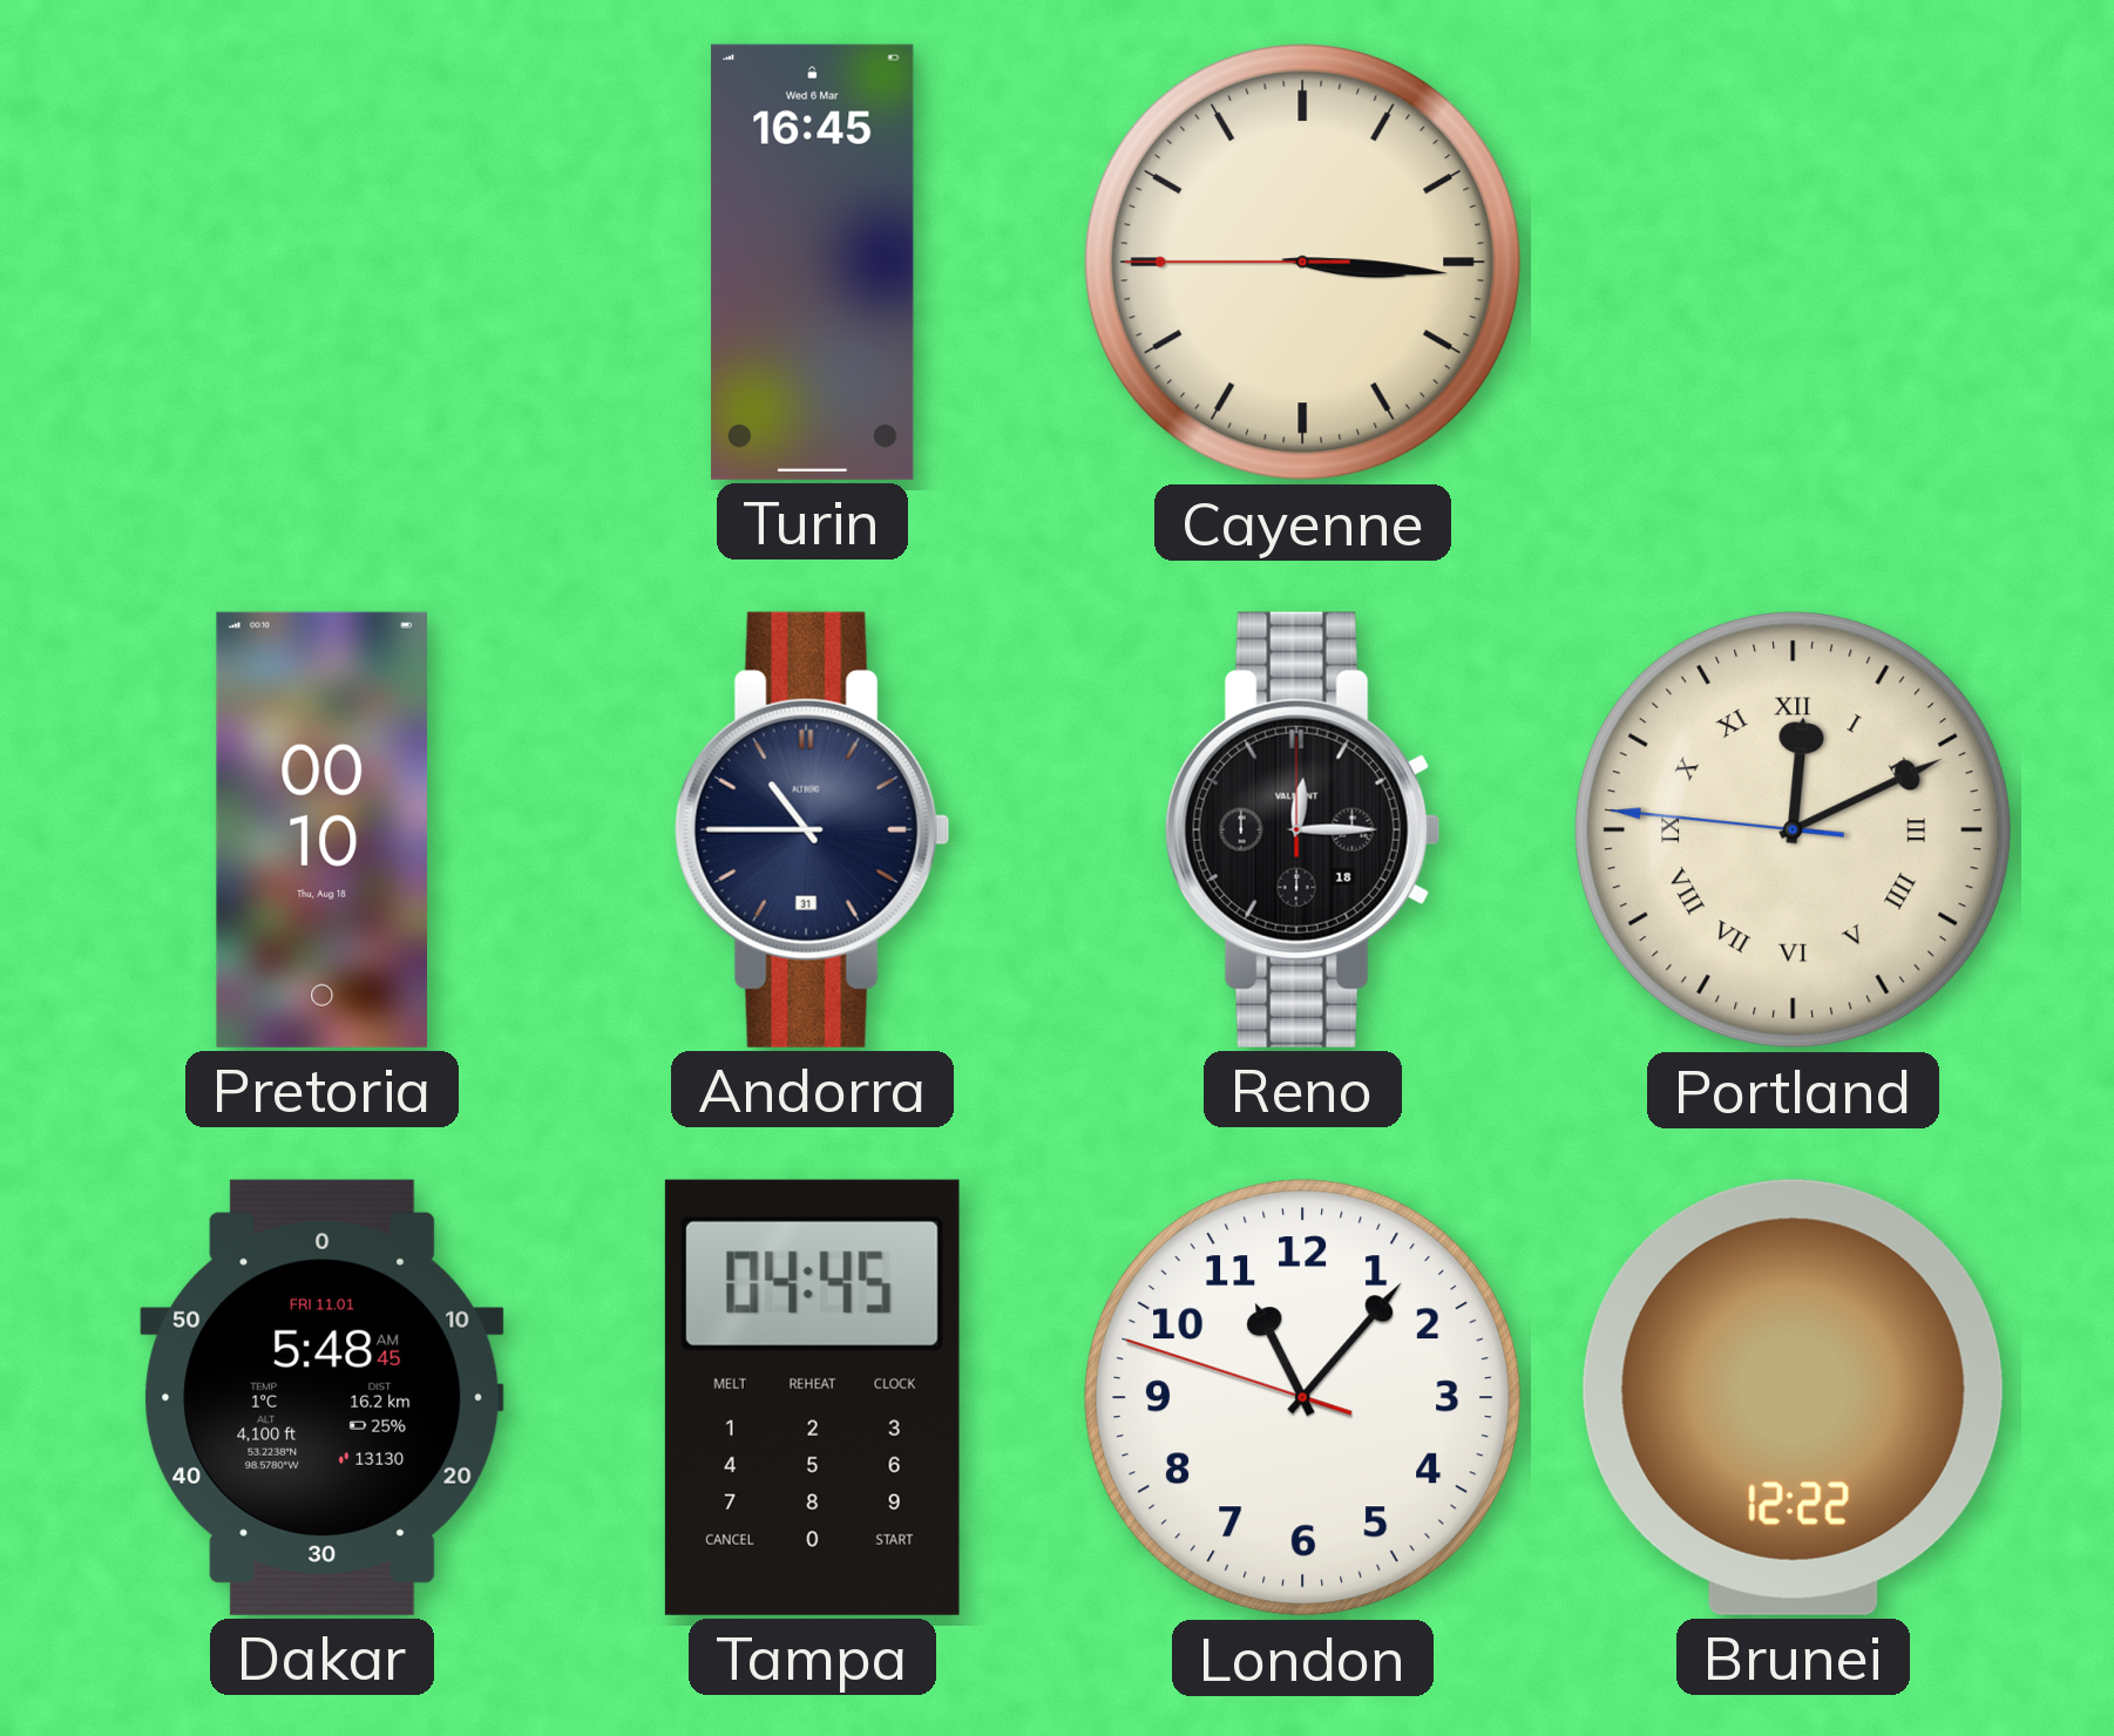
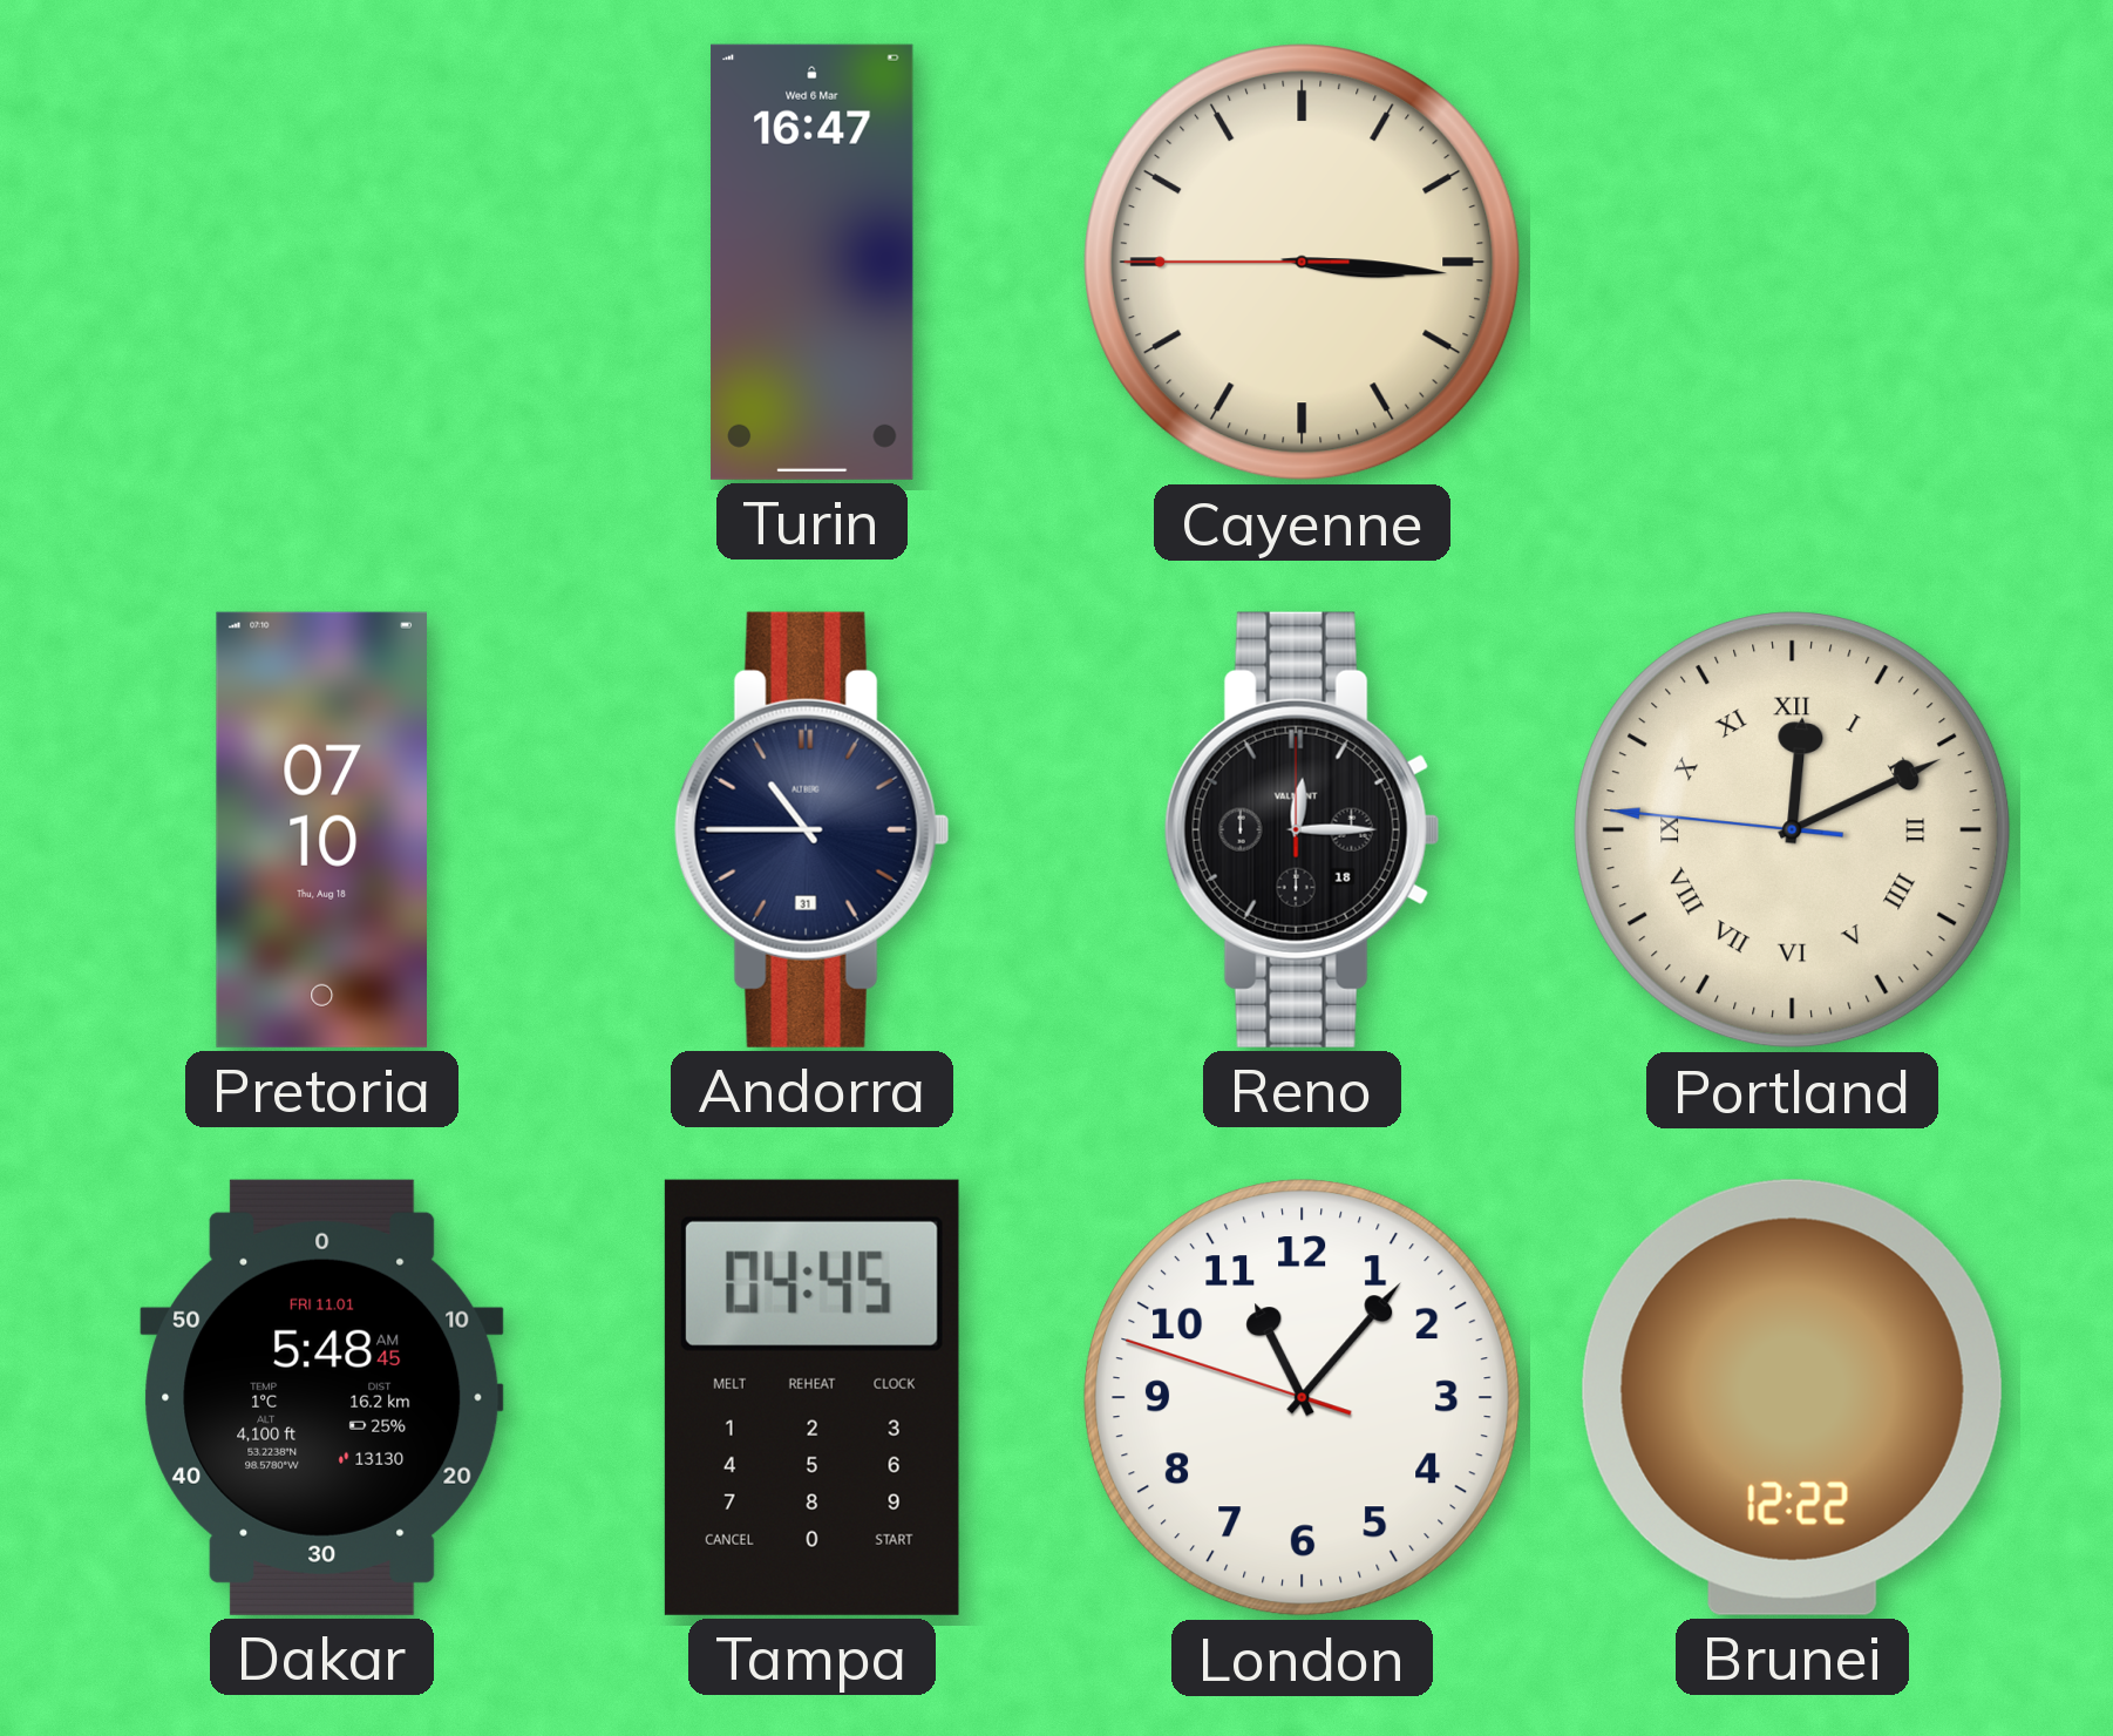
Turin: 16:45 -> 16:47
Pretoria: 00:10 -> 07:10
